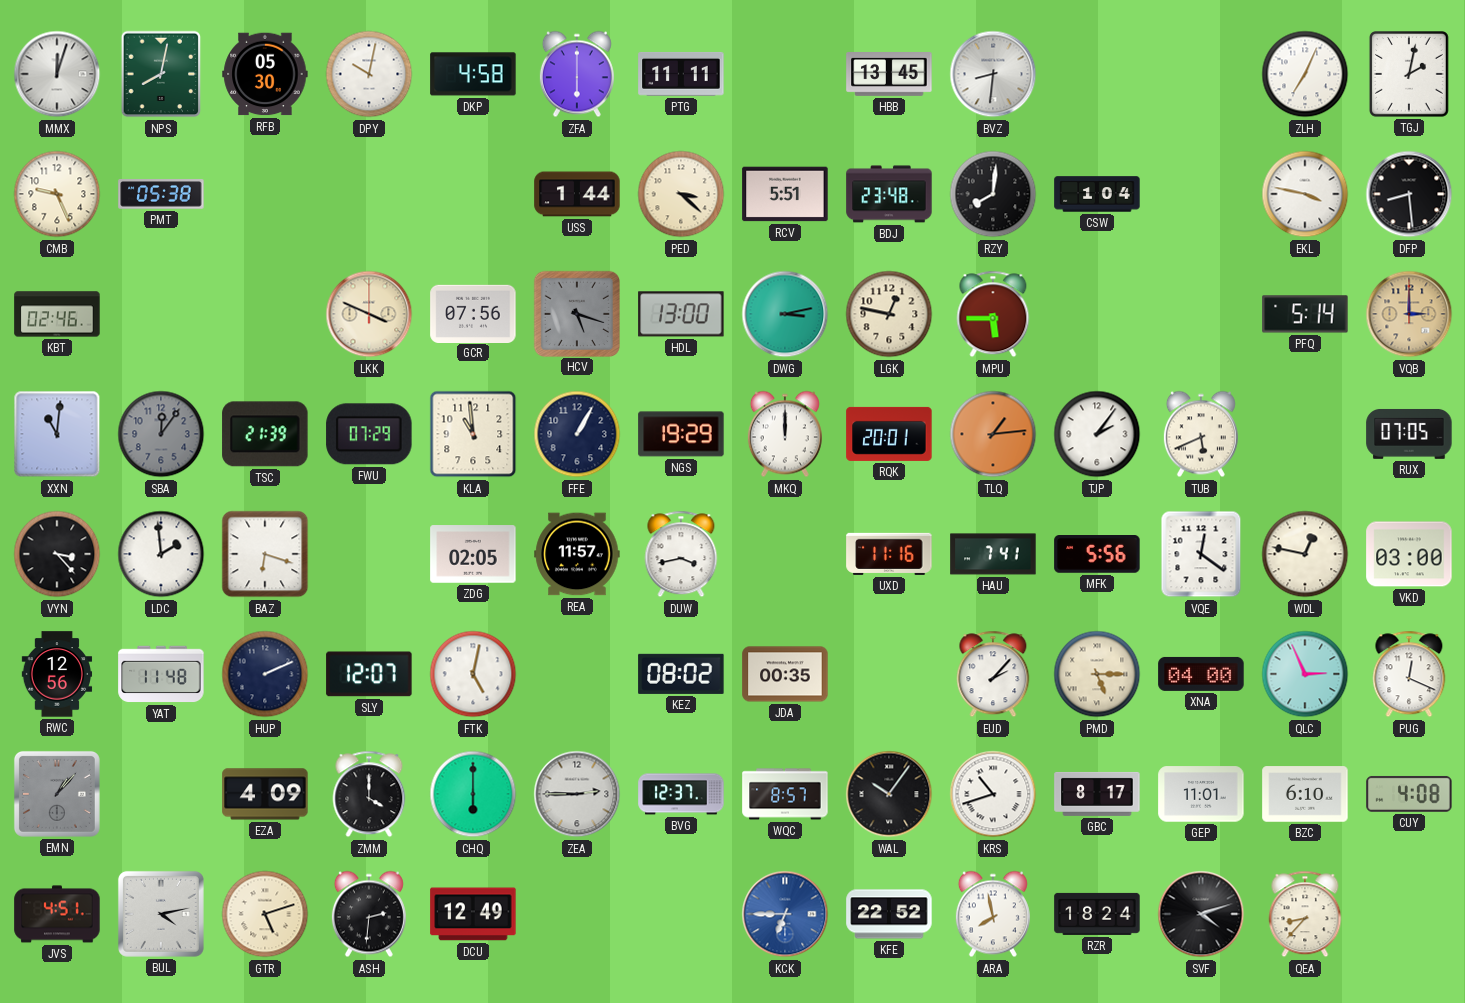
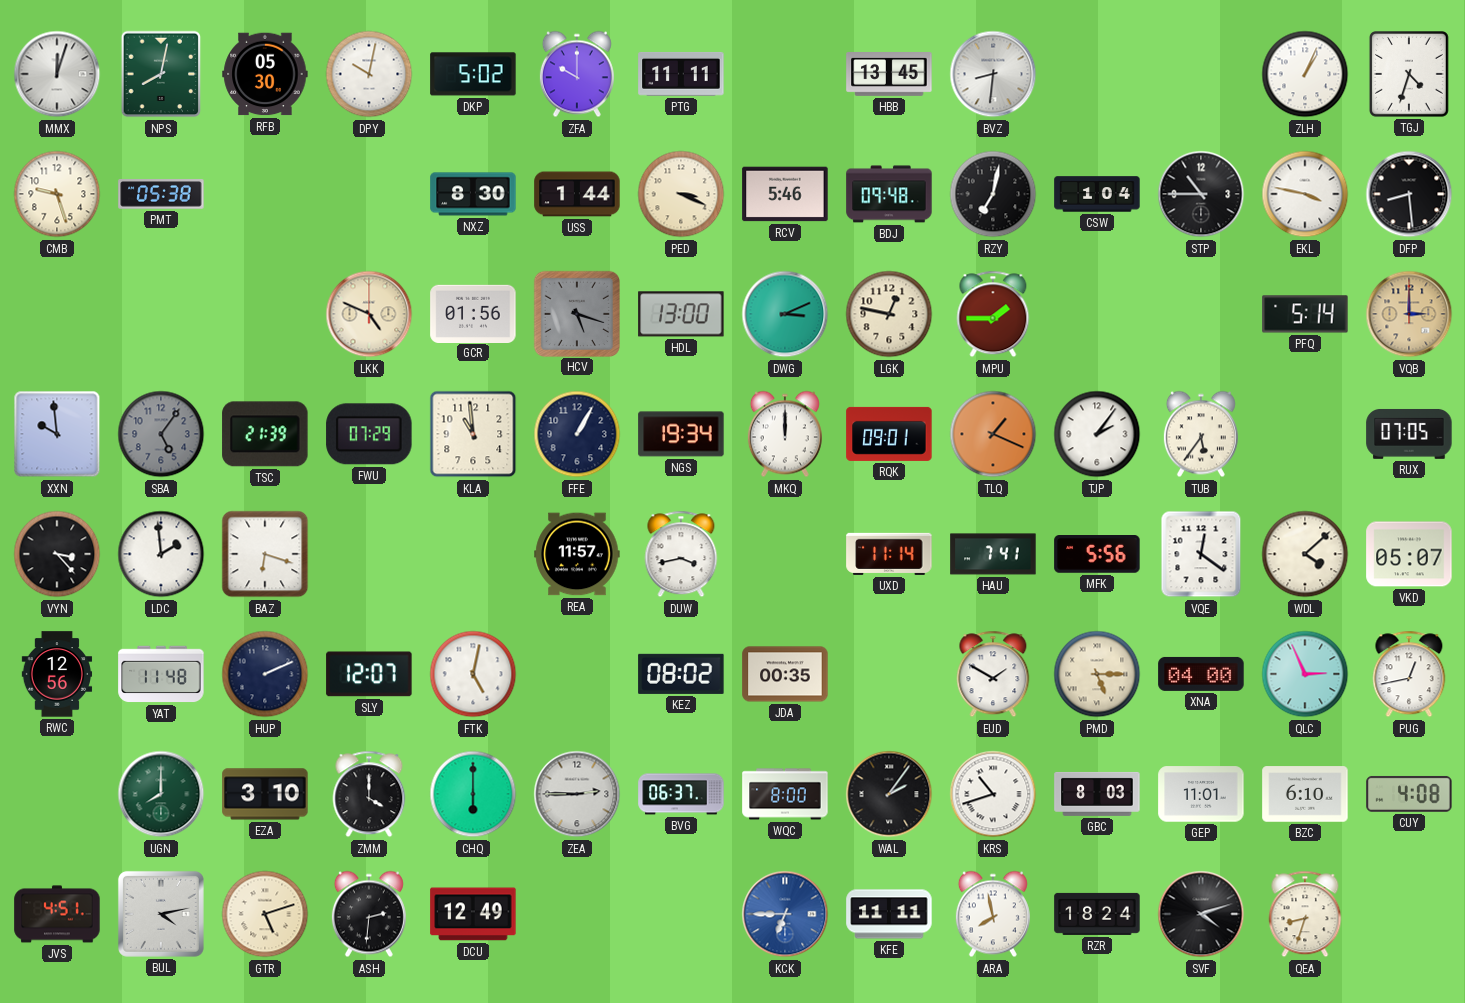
DKP: 4:58 -> 5:02
ZFA: 6:00 -> 10:00
ZLH: 7:04 -> 1:04
TGJ: 2:02 -> 4:33
CMB: 9:26 -> 9:27
NXZ: none -> 8:30
PED: 3:22 -> 3:19
RCV: 5:51 -> 5:46
BDJ: 23:48 -> 09:48
RZY: 8:01 -> 7:02
STP: none -> 10:45
KBT: 02:46 -> none
LKK: 3:49 -> 4:49
GCR: 07:56 -> 01:56
DWG: 3:13 -> 3:11
MPU: 5:45 -> 1:45
XXN: 11:01 -> 9:59
SBA: 12:06 -> 5:06
NGS: 19:29 -> 19:34
RQK: 20:01 -> 09:01
TLQ: 1:14 -> 1:19
TUB: 5:41 -> 5:36
ZDG: 02:05 -> none
UXD: 11:16 -> 11:14
WDL: 12:47 -> 4:08
VKD: 03:00 -> 05:07
EUD: 2:07 -> 1:50
PUG: 12:19 -> 12:43
EMN: 1:07 -> none
UGN: none -> 8:00
EZA: 4:09 -> 3:10
BVG: 12:37 -> 06:37
WQC: 8:57 -> 8:00
WAL: 10:06 -> 2:06
GBC: 8:17 -> 8:03
KFE: 22:52 -> 11:11
QEA: 8:37 -> 8:33
